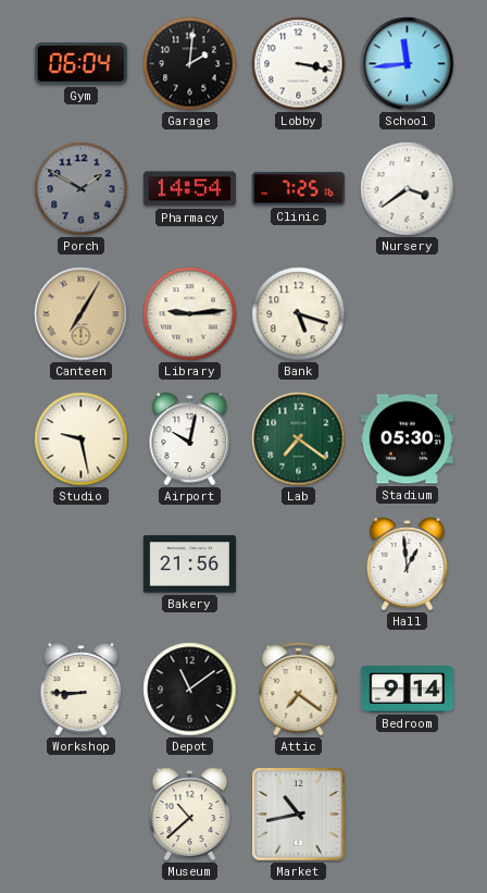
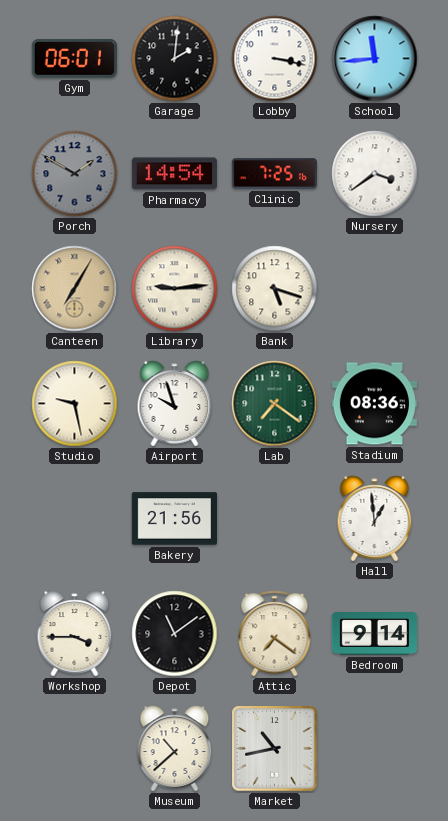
Gym: 06:04 -> 06:01
Airport: 10:02 -> 9:57
Stadium: 05:30 -> 08:36
Workshop: 8:45 -> 3:45
